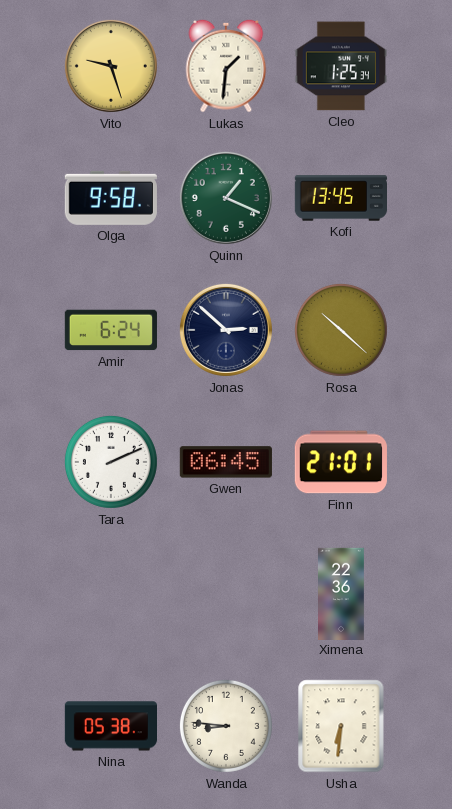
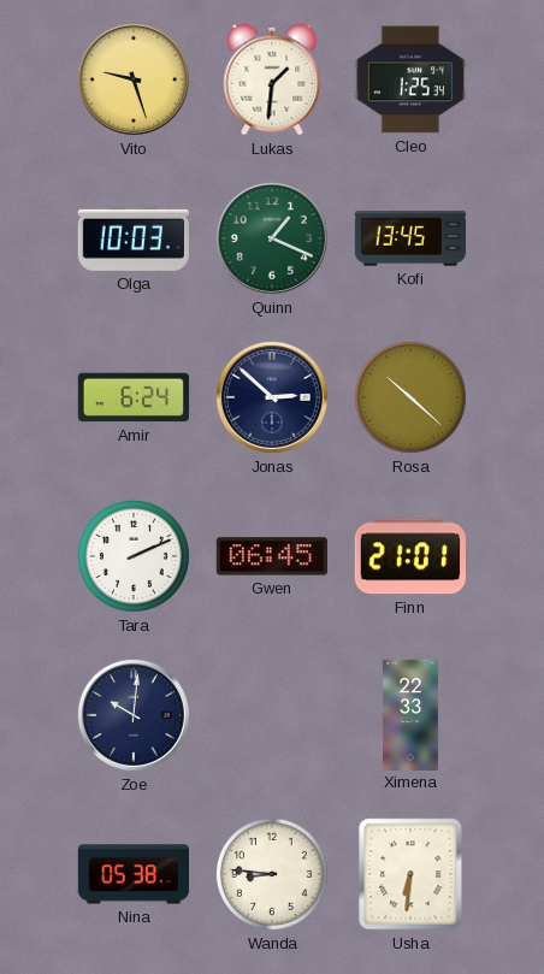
Olga: 9:58 -> 10:03
Zoe: none -> 10:01
Ximena: 22:36 -> 22:33
